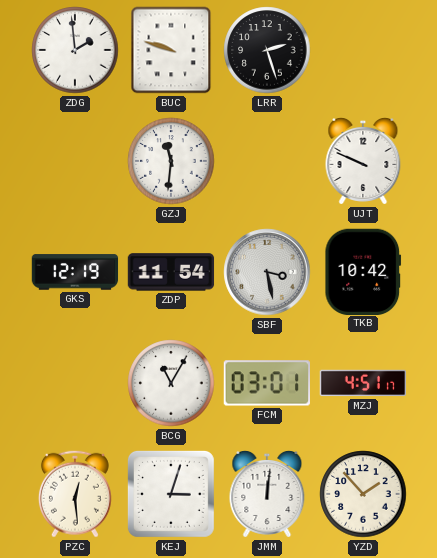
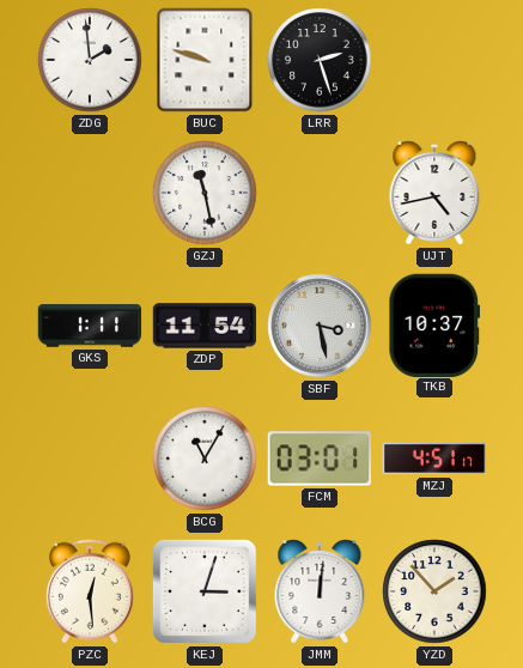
GZJ: 11:31 -> 11:28
UJT: 9:49 -> 4:43
GKS: 12:19 -> 1:11
TKB: 10:42 -> 10:37
